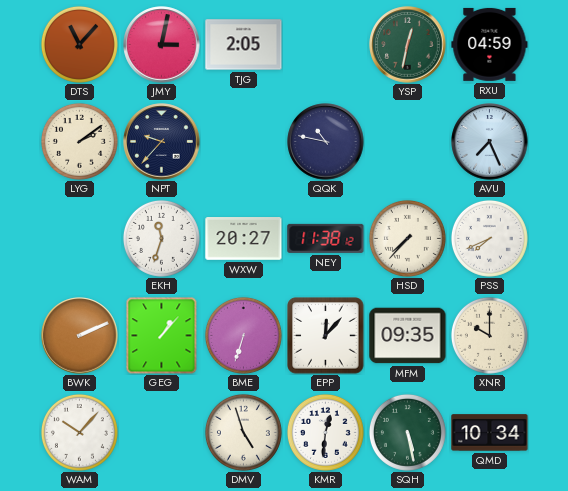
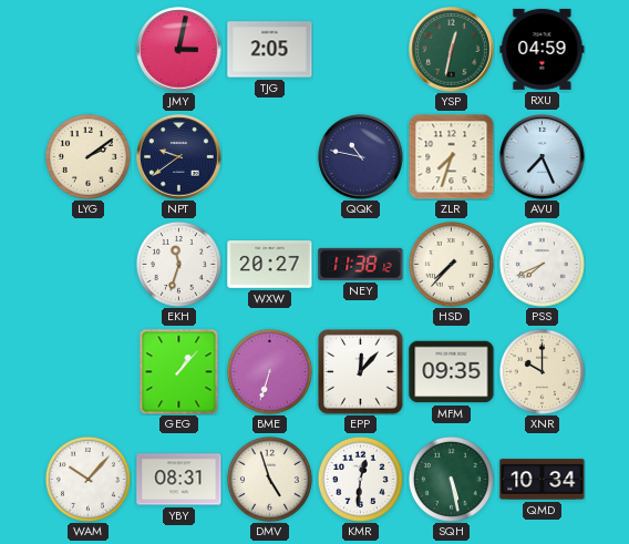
DTS: 11:07 -> none
NPT: 9:37 -> 9:39
ZLR: none -> 7:33
BWK: 2:11 -> none
YBY: none -> 08:31
